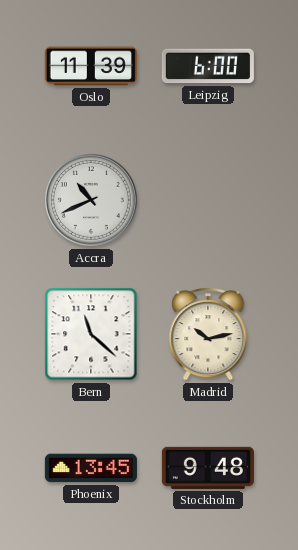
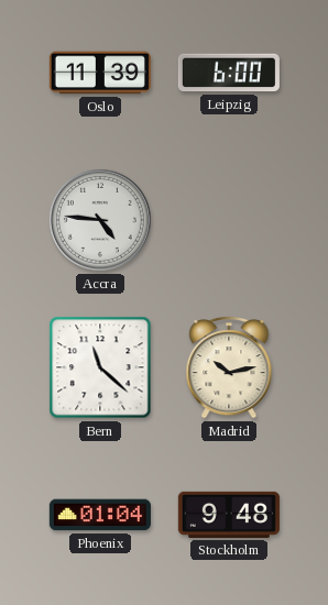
Accra: 10:41 -> 4:46
Phoenix: 13:45 -> 01:04
